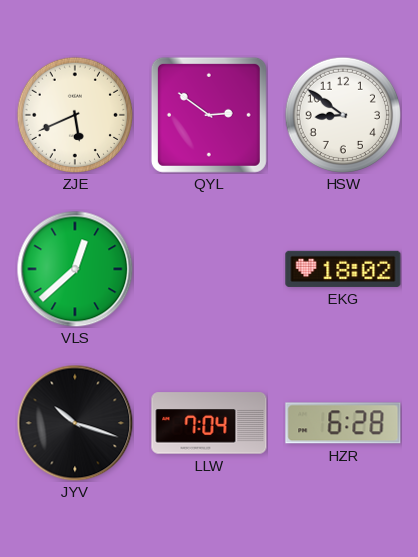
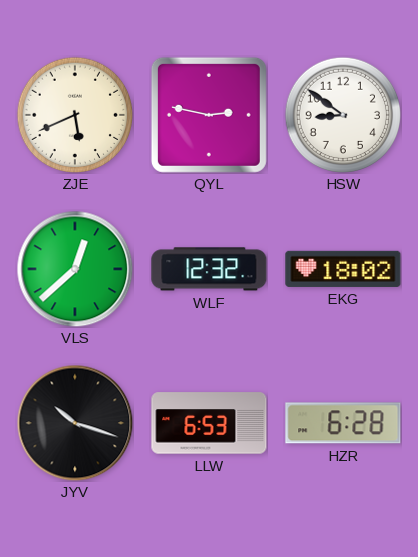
QYL: 2:51 -> 2:47
WLF: none -> 12:32
LLW: 7:04 -> 6:53
